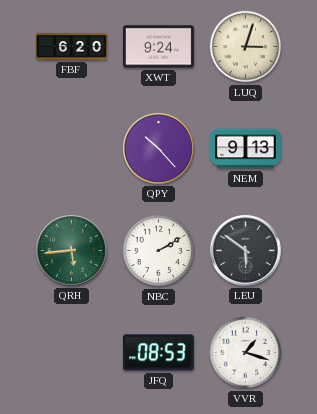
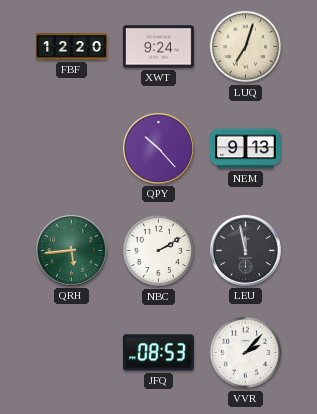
FBF: 6:20 -> 12:20
LUQ: 3:03 -> 7:03
LEU: 5:51 -> 11:58
VVR: 1:18 -> 2:07
